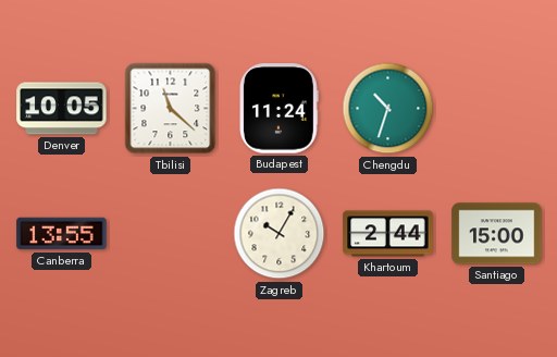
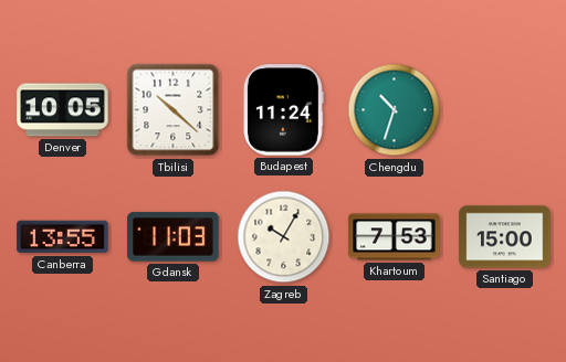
Tbilisi: 11:22 -> 10:22
Gdansk: none -> 11:03
Khartoum: 2:44 -> 7:53
